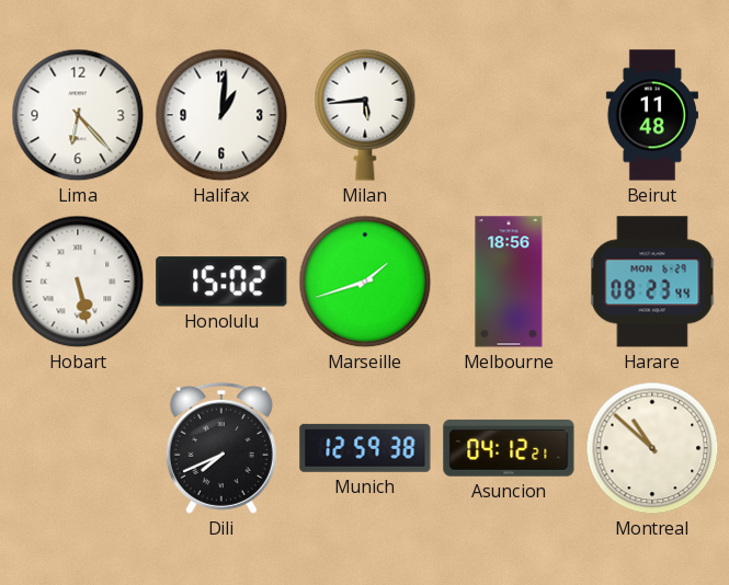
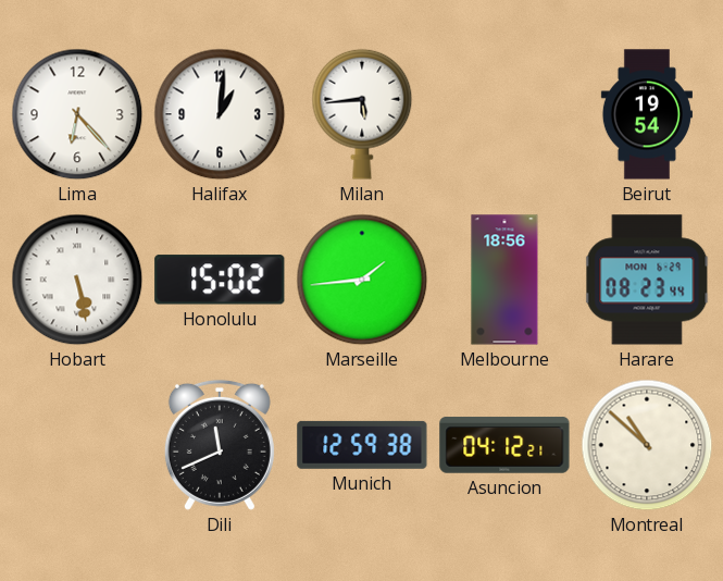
Beirut: 11:48 -> 19:54
Marseille: 1:42 -> 1:44
Dili: 7:41 -> 11:41
